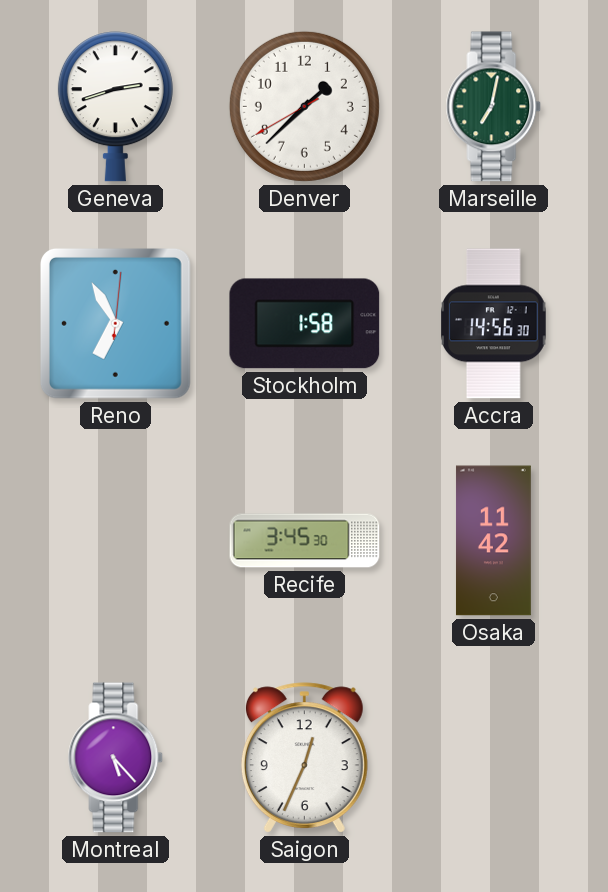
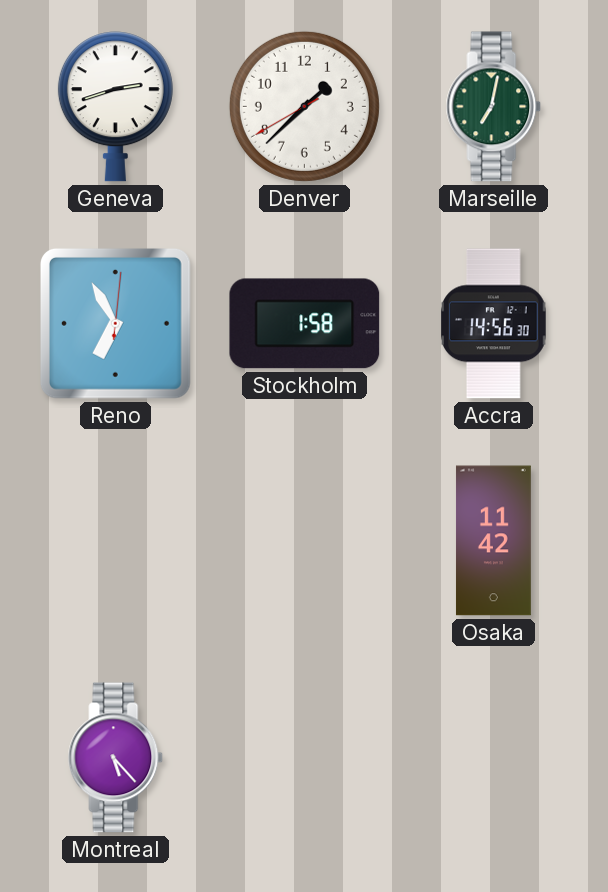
Recife: 3:45 -> none
Saigon: 12:34 -> none
